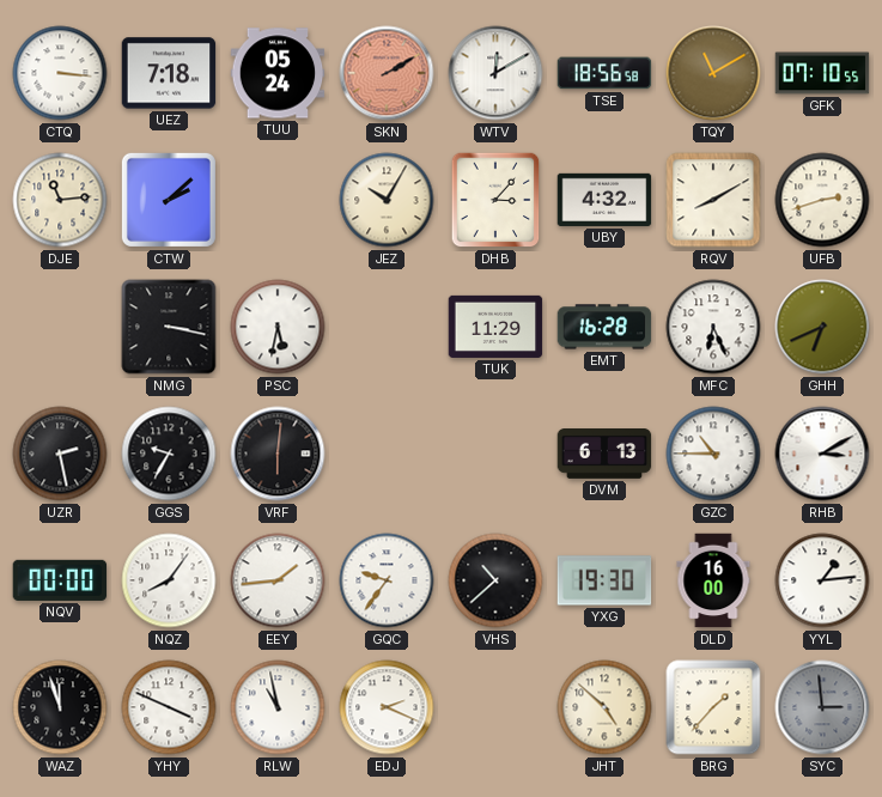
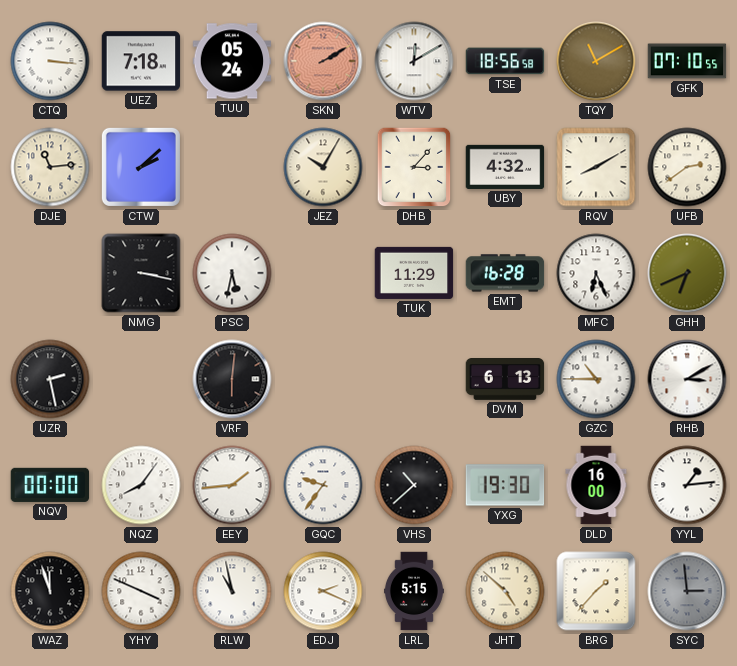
UFB: 2:42 -> 2:39
GGS: 9:35 -> none
LRL: none -> 5:15
